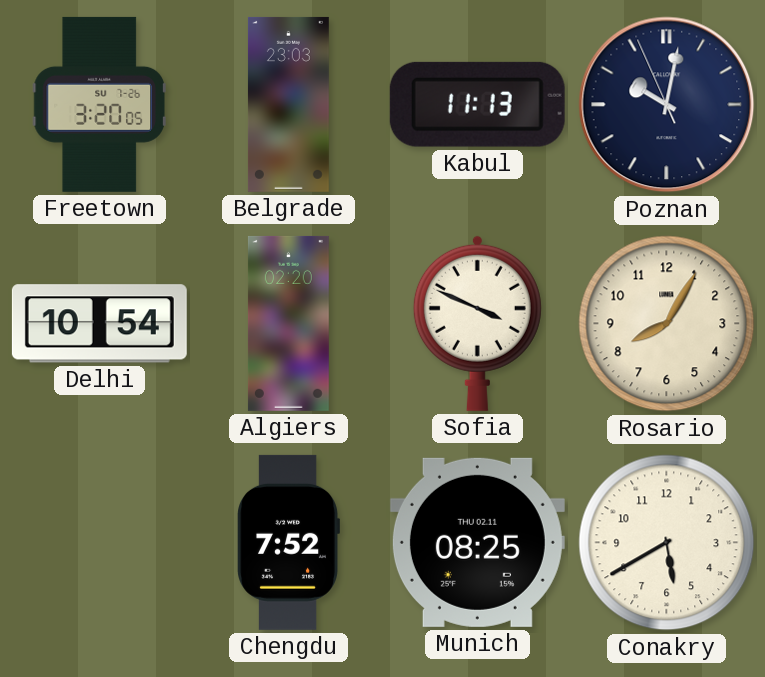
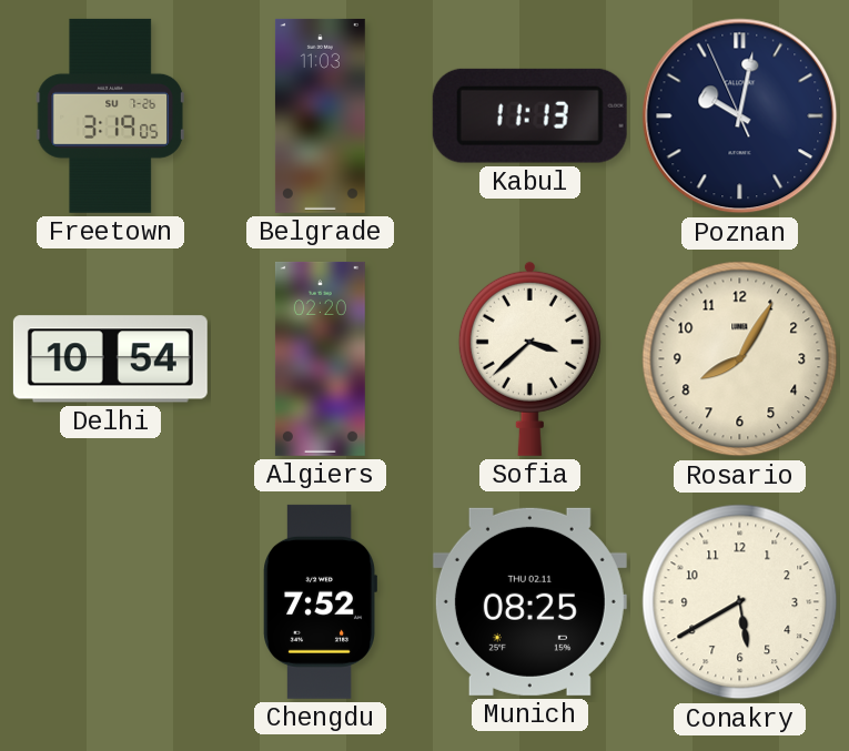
Freetown: 3:20 -> 3:19
Belgrade: 23:03 -> 11:03
Sofia: 3:49 -> 3:38
